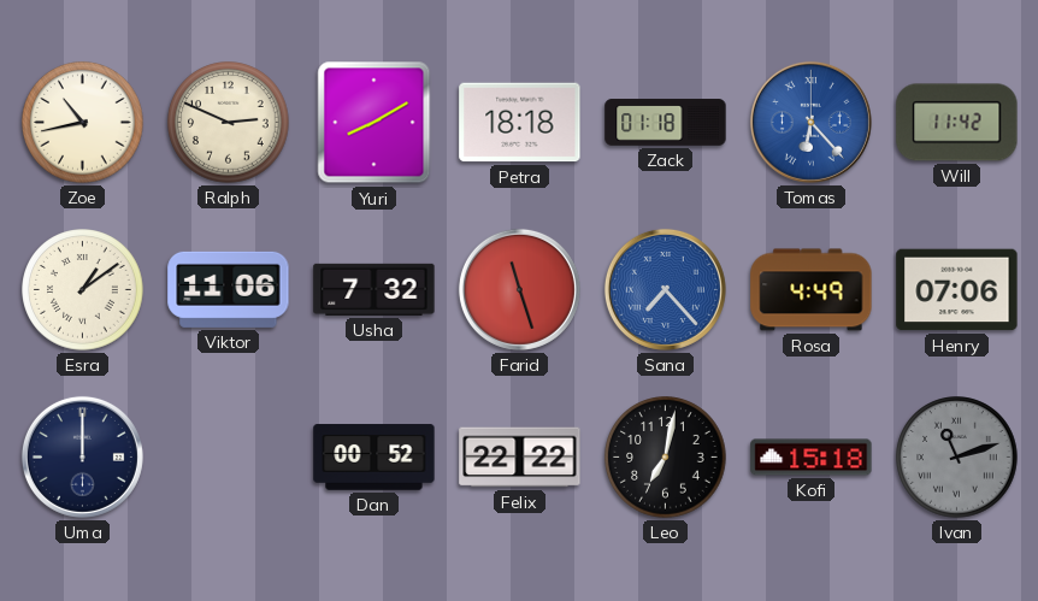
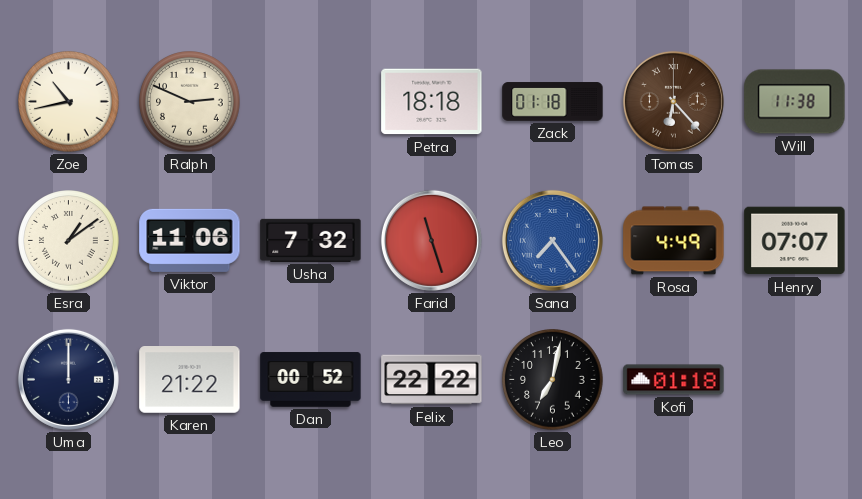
Yuri: 8:10 -> none
Tomas dial: blue -> brown
Will: 11:42 -> 11:38
Sana: 7:23 -> 7:24
Henry: 07:06 -> 07:07
Karen: none -> 21:22
Kofi: 15:18 -> 01:18
Ivan: 11:12 -> none
